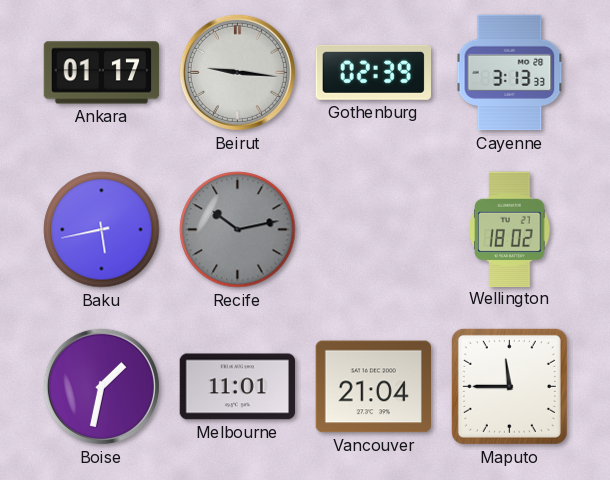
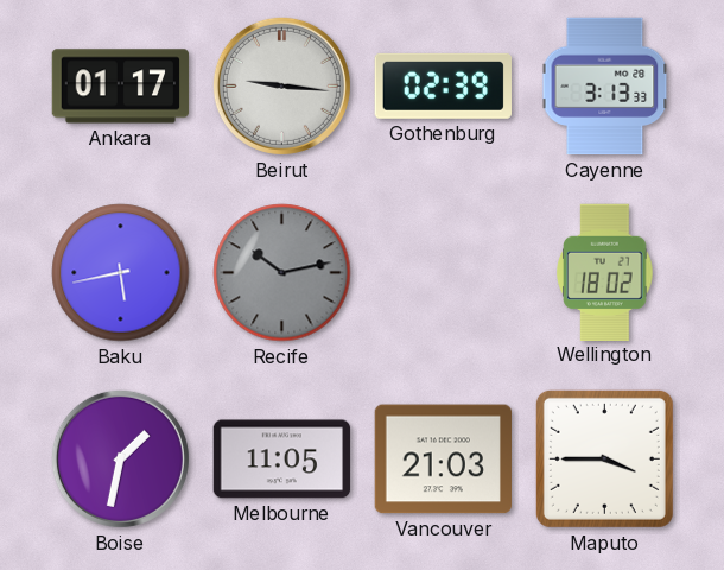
Melbourne: 11:01 -> 11:05
Vancouver: 21:04 -> 21:03
Maputo: 11:45 -> 3:45
